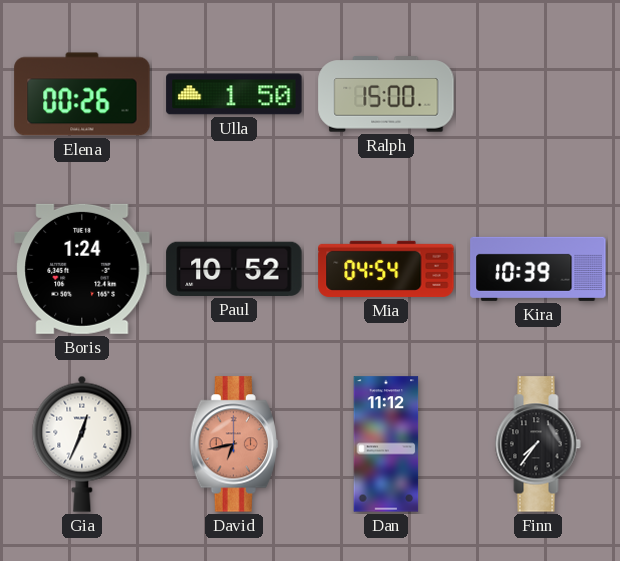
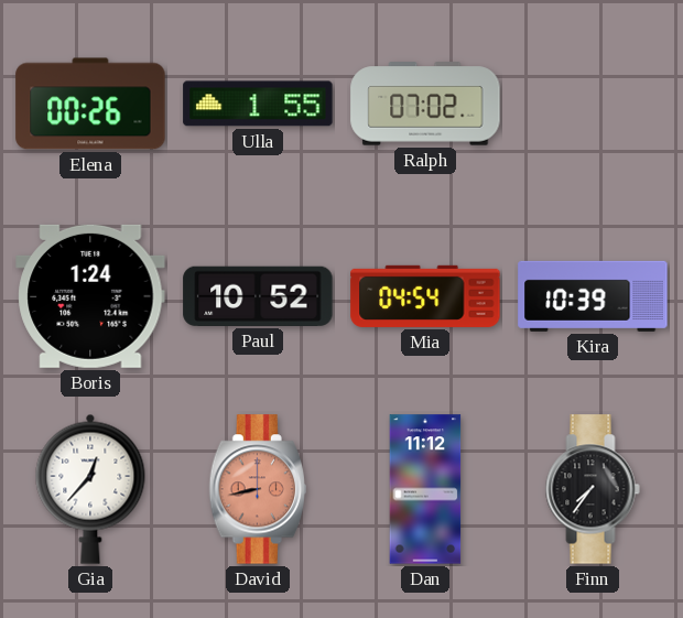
Ulla: 1:50 -> 1:55
Ralph: 15:00 -> 07:02
Gia: 12:34 -> 12:37
David: 6:43 -> 8:43
